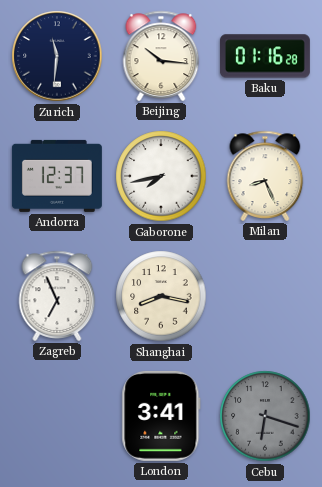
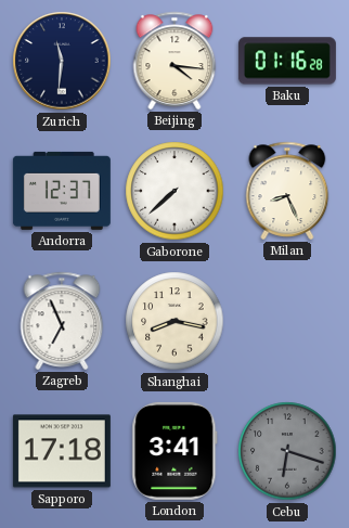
Beijing: 10:16 -> 4:16
Gaborone: 7:43 -> 7:38
Sapporo: none -> 17:18
